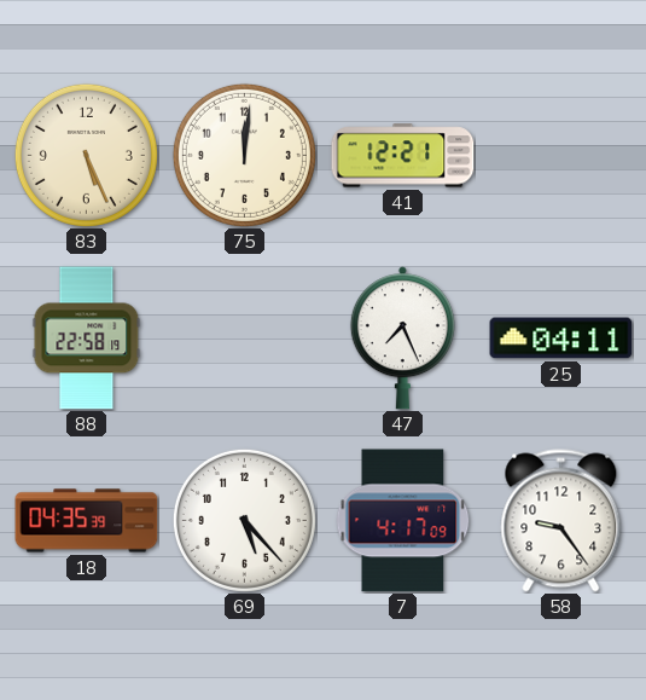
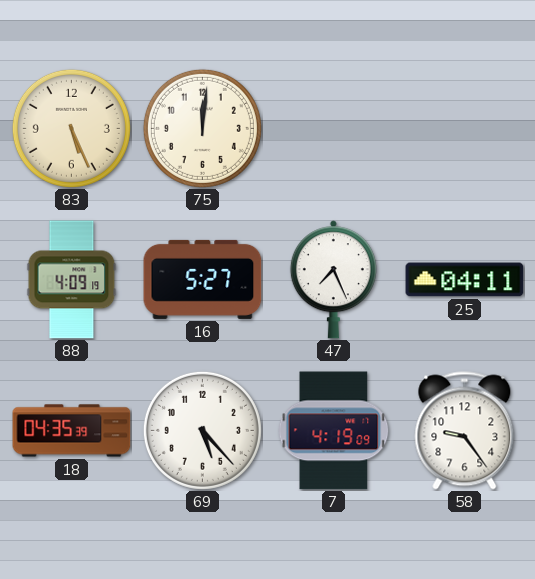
41: 12:21 -> none
88: 22:58 -> 4:09
16: none -> 5:27
7: 4:17 -> 4:19
